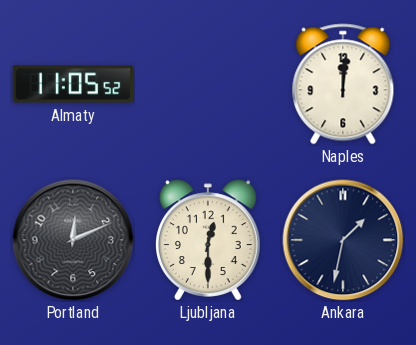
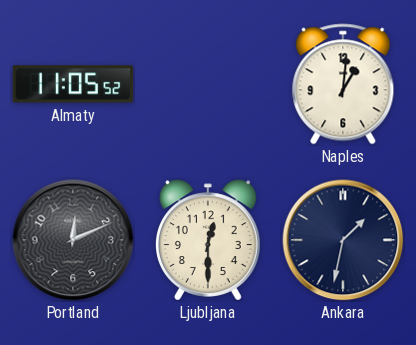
Naples: 12:01 -> 1:01
